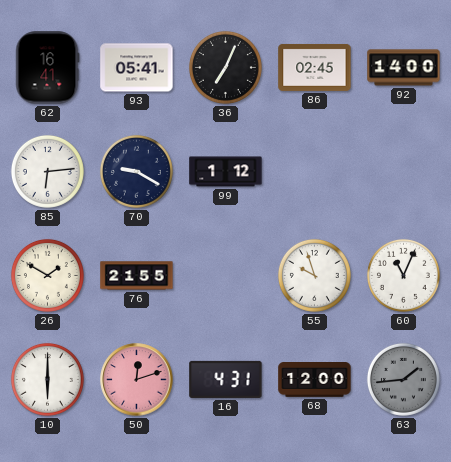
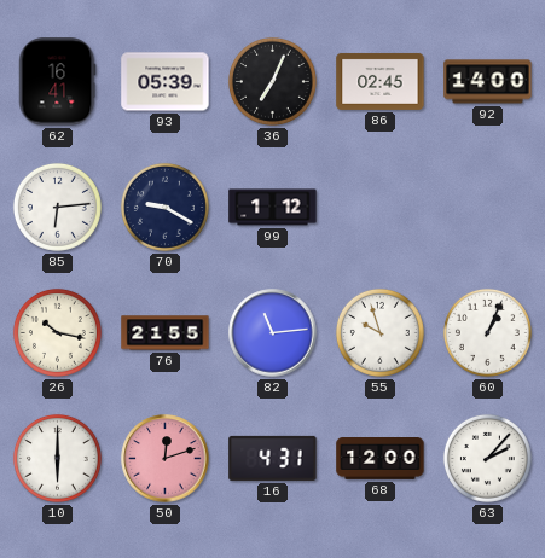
93: 05:41 -> 05:39
26: 1:50 -> 10:17
82: none -> 11:14
60: 11:04 -> 1:04
63: 1:44 -> 2:07
63 dial: grey -> white
